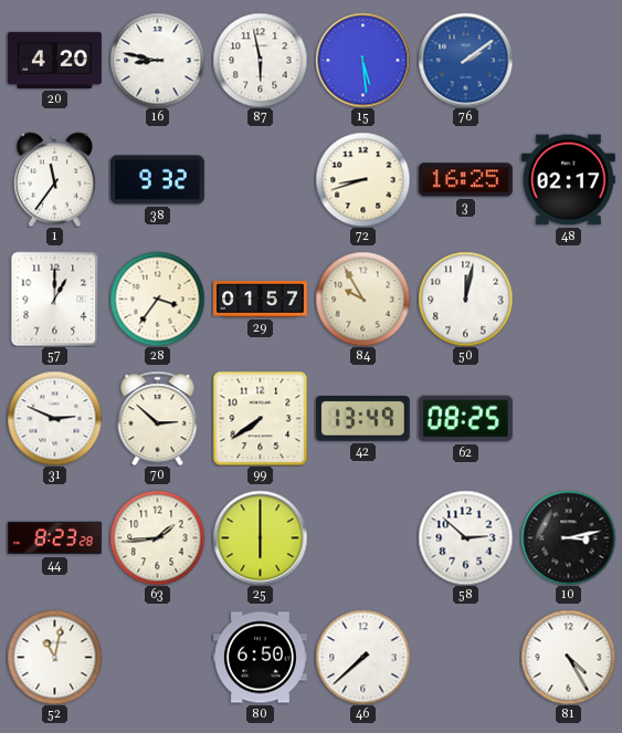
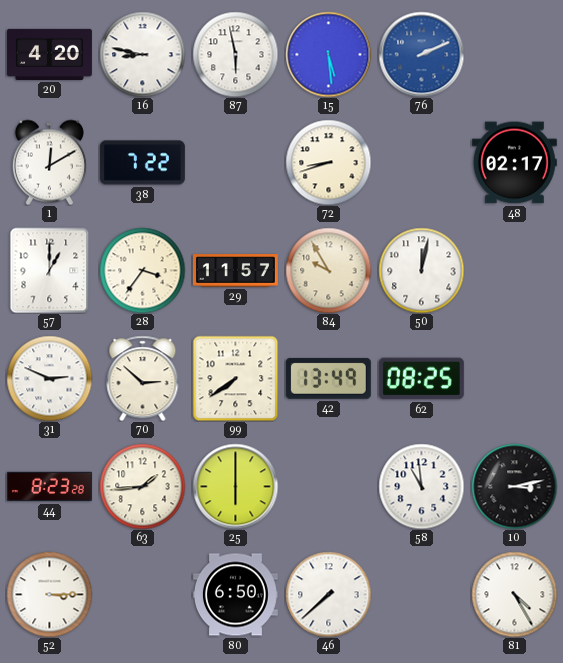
76: 2:09 -> 2:11
1: 11:36 -> 12:10
38: 9:32 -> 7:22
3: 16:25 -> none
29: 01:57 -> 11:57
58: 2:52 -> 10:59
52: 11:02 -> 3:15
